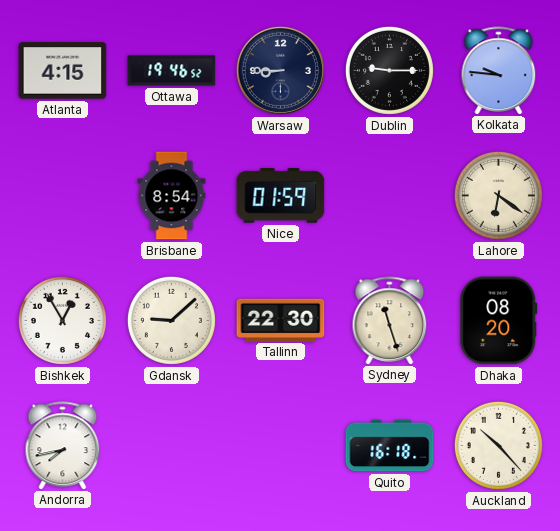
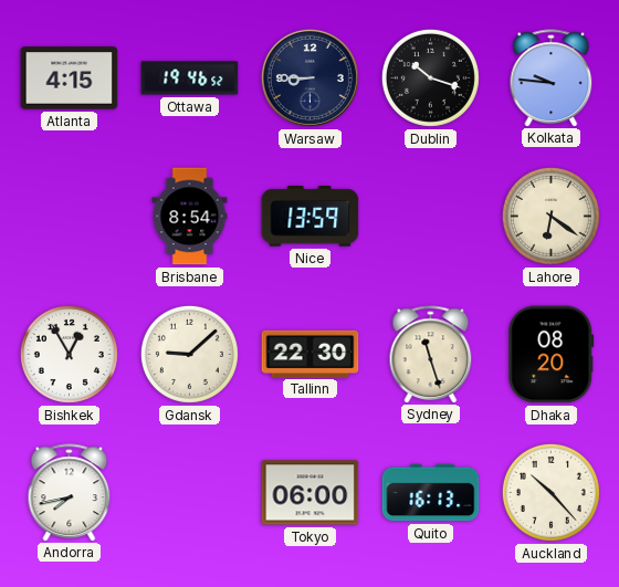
Dublin: 9:15 -> 10:18
Nice: 01:59 -> 13:59
Tokyo: none -> 06:00
Quito: 16:18 -> 16:13
